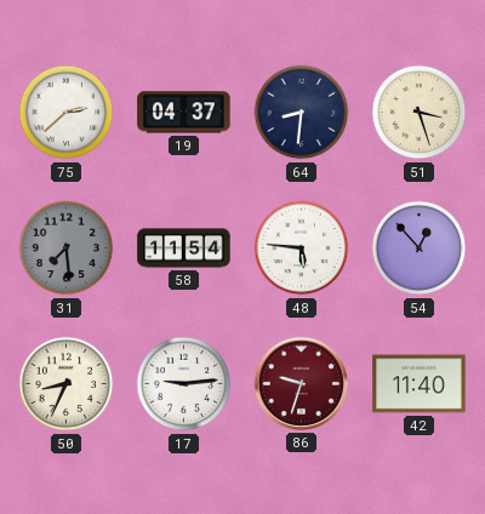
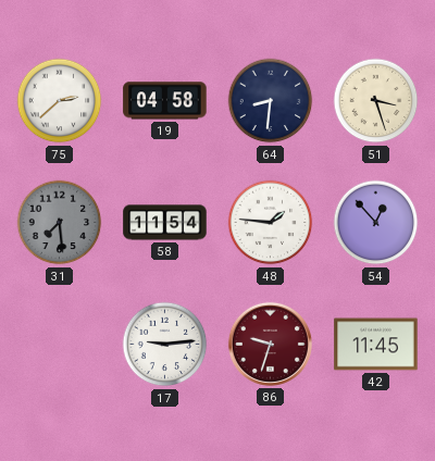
19: 04:37 -> 04:58
48: 5:46 -> 1:46
50: 8:34 -> none
42: 11:40 -> 11:45
